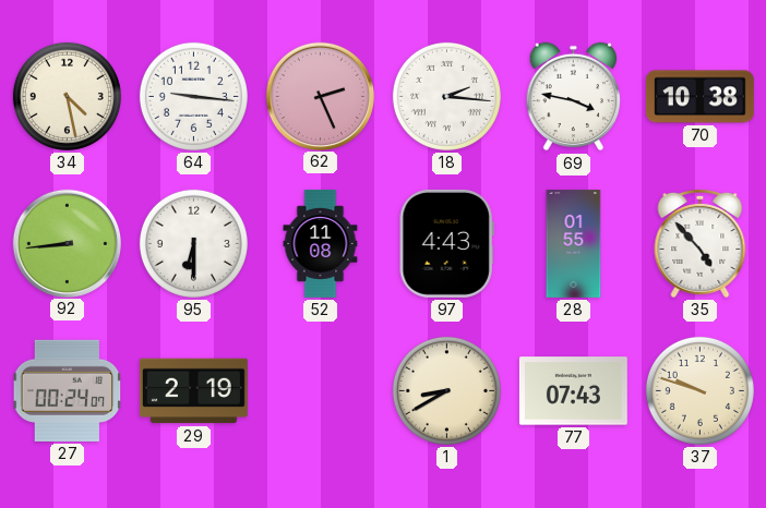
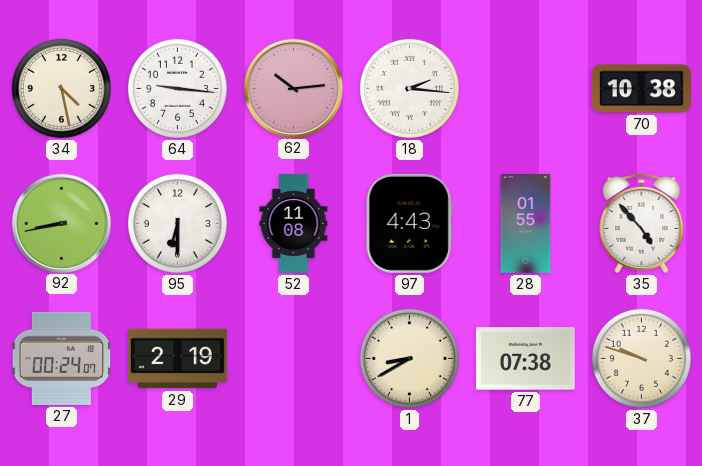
62: 2:26 -> 10:14
69: 3:47 -> none
92: 8:44 -> 8:43
77: 07:43 -> 07:38
